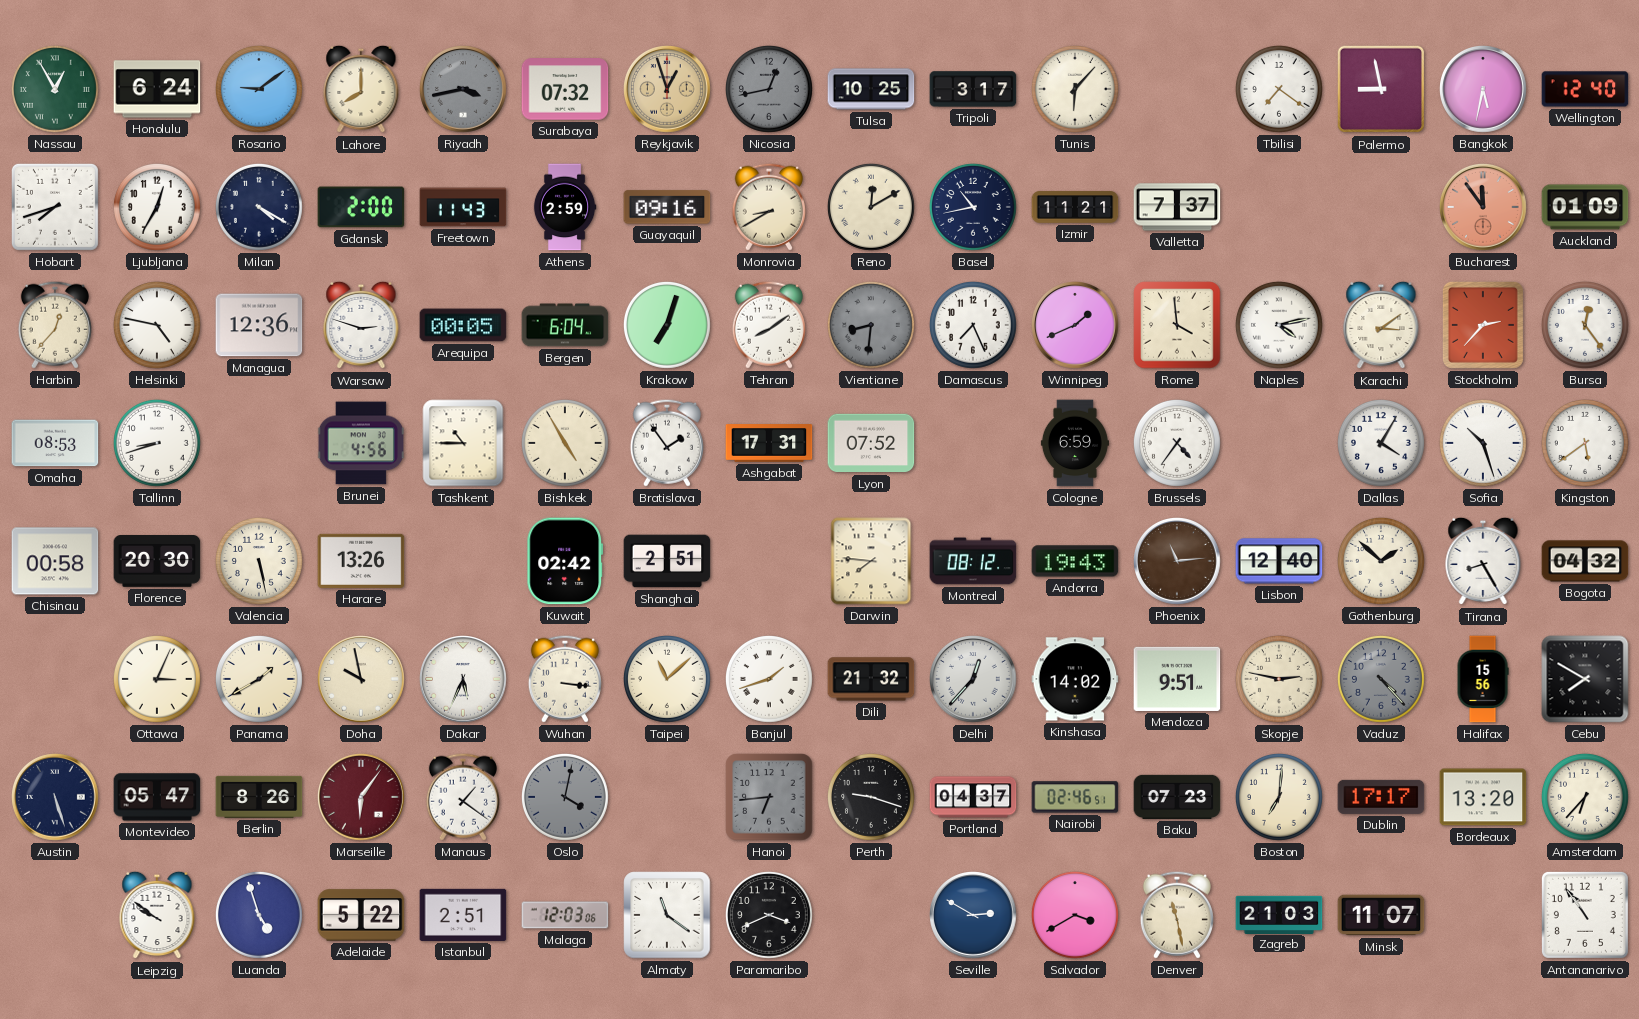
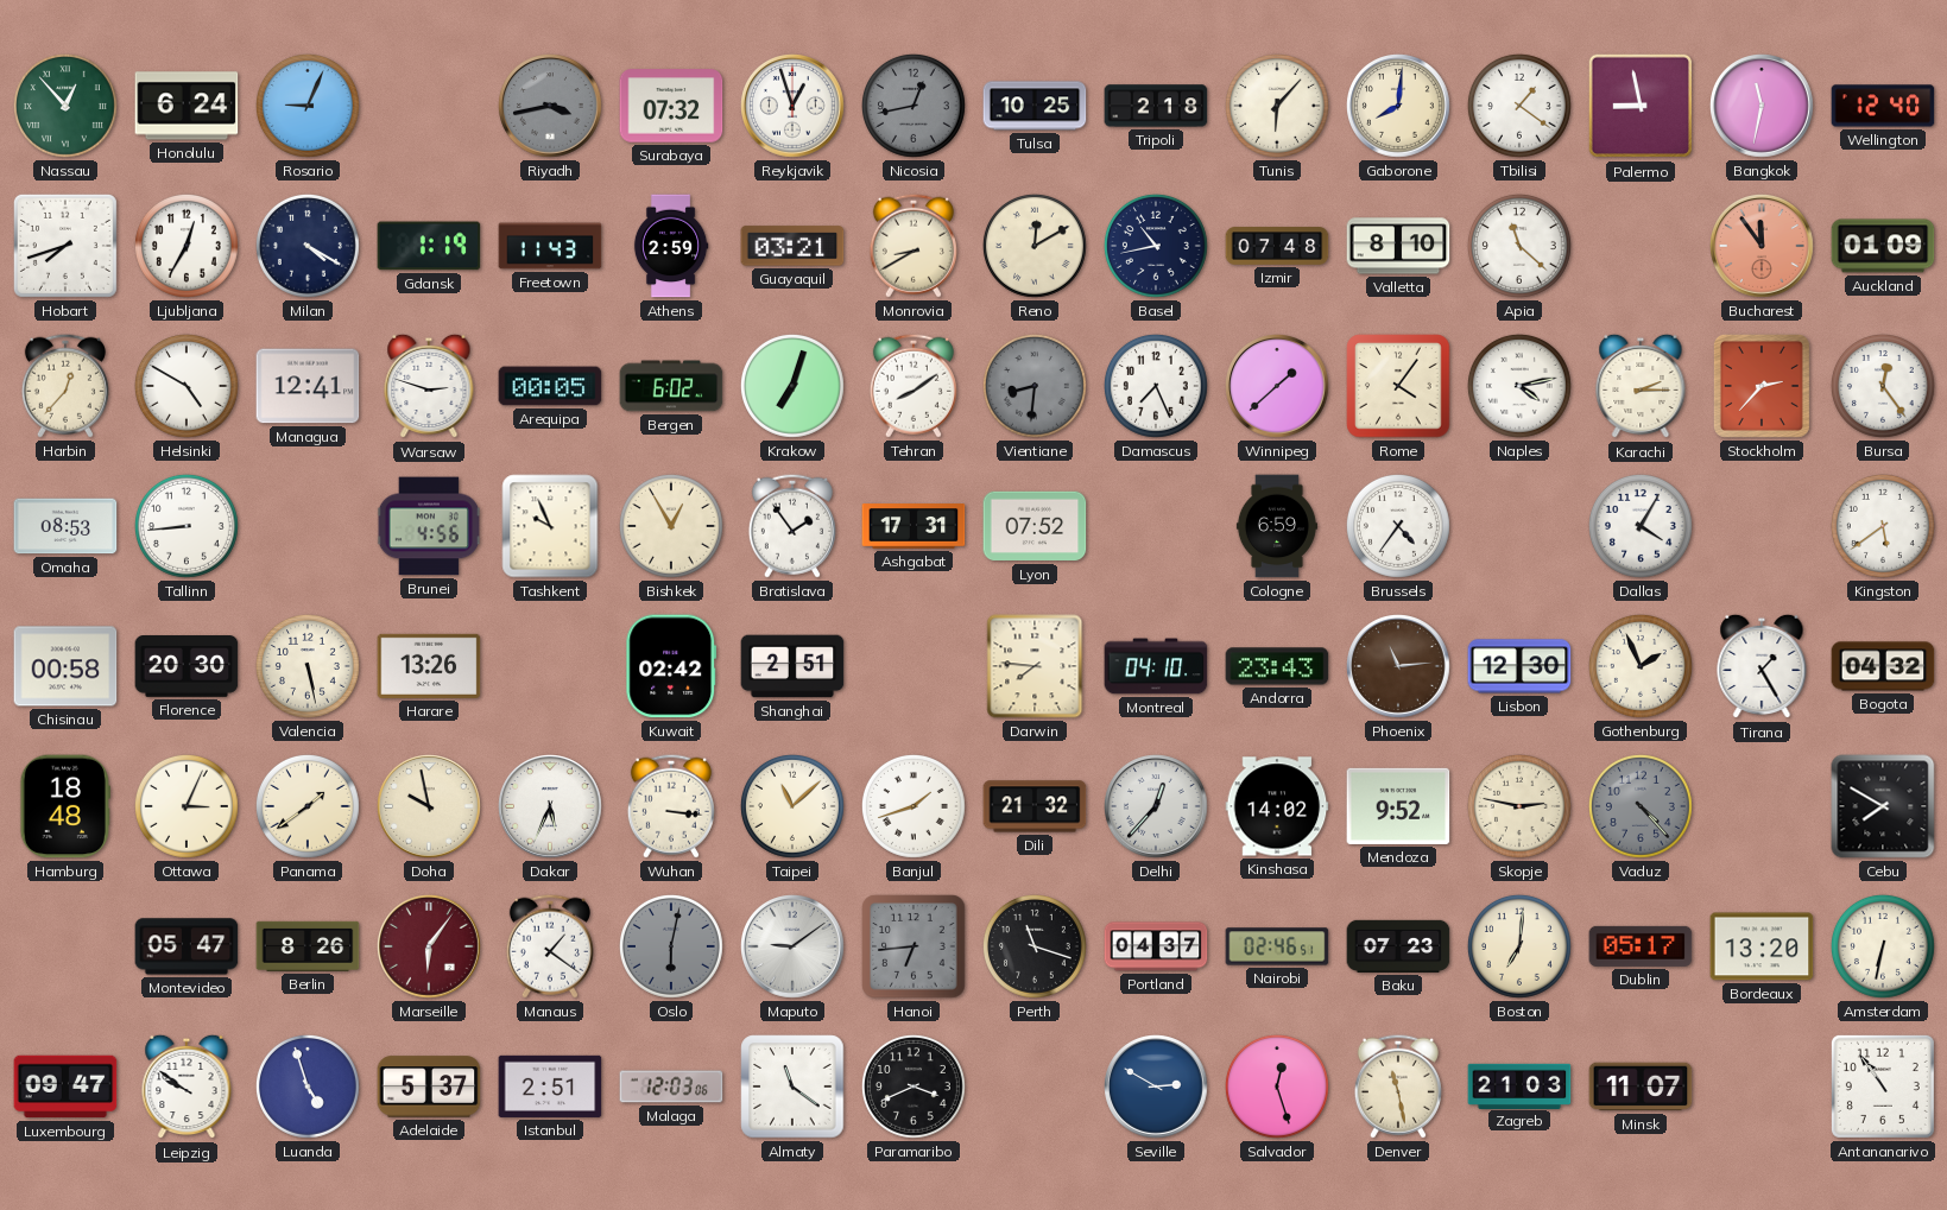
Nassau: 12:55 -> 12:53
Rosario: 9:09 -> 9:04
Lahore: 8:00 -> none
Reykjavik dial: champagne -> white
Tripoli: 3:17 -> 2:18
Gaborone: none -> 8:01
Tbilisi: 7:21 -> 1:21
Bangkok: 5:32 -> 11:32
Gdansk: 2:00 -> 1:19
Guayaquil: 09:16 -> 03:21
Izmir: 11:21 -> 07:48
Valletta: 7:37 -> 8:10
Apia: none -> 11:22
Helsinki: 4:47 -> 4:50
Managua: 12:36 -> 12:41
Bergen: 6:04 -> 6:02
Winnipeg: 1:41 -> 1:38
Rome: 3:59 -> 4:06
Karachi: 3:09 -> 2:15
Tallinn: 8:42 -> 8:44
Tashkent: 10:45 -> 9:56
Bishkek: 4:55 -> 12:55
Sofia: 10:27 -> none
Montreal: 08:12 -> 04:10
Andorra: 19:43 -> 23:43
Lisbon: 12:40 -> 12:30
Gothenburg: 1:52 -> 1:56
Tirana: 8:25 -> 1:25
Hamburg: none -> 18:48
Panama: 1:40 -> 1:39
Mendoza: 9:51 -> 9:52
Halifax: 15:56 -> none
Austin: 5:27 -> none
Oslo: 4:02 -> 6:02
Maputo: none -> 9:09
Perth: 9:18 -> 11:18
Dublin: 17:17 -> 05:17
Amsterdam: 6:37 -> 6:32
Luxembourg: none -> 09:47
Adelaide: 5:22 -> 5:37
Salvador: 3:40 -> 12:27
